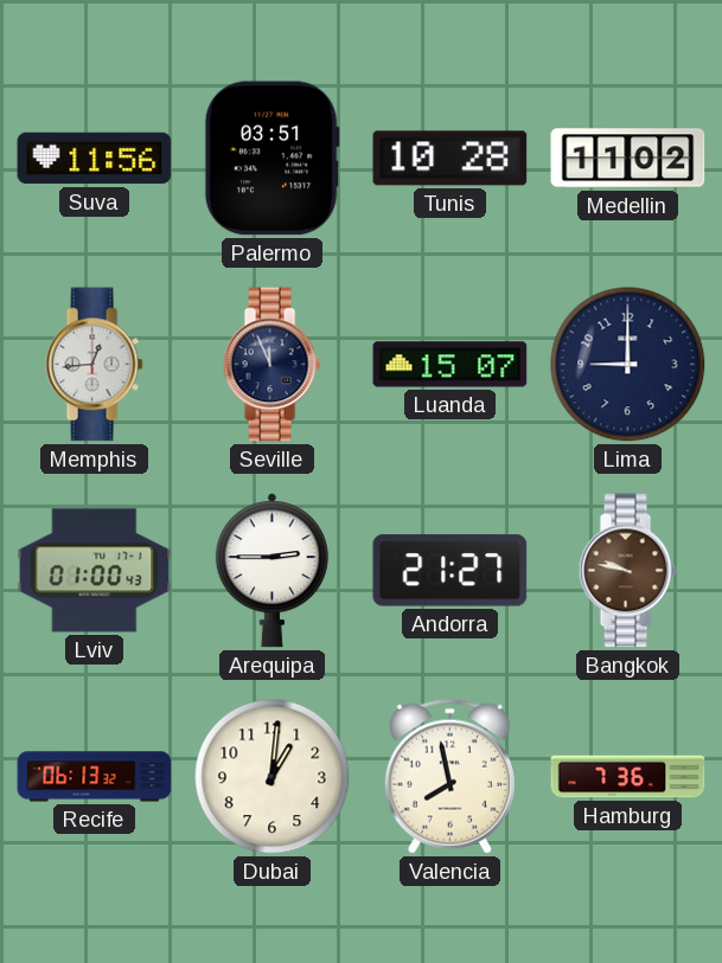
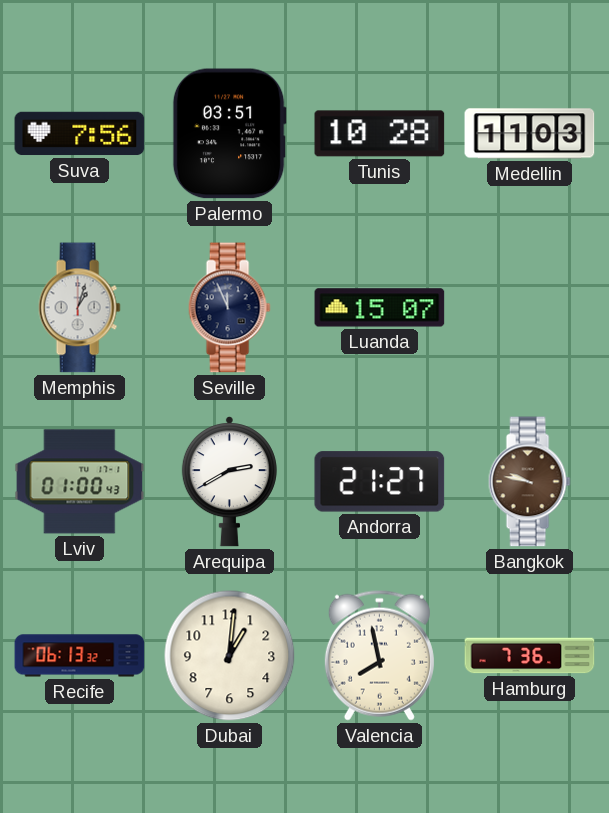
Suva: 11:56 -> 7:56
Medellin: 11:02 -> 11:03
Memphis: 12:44 -> 1:03
Lima: 9:00 -> none
Arequipa: 2:45 -> 2:40
